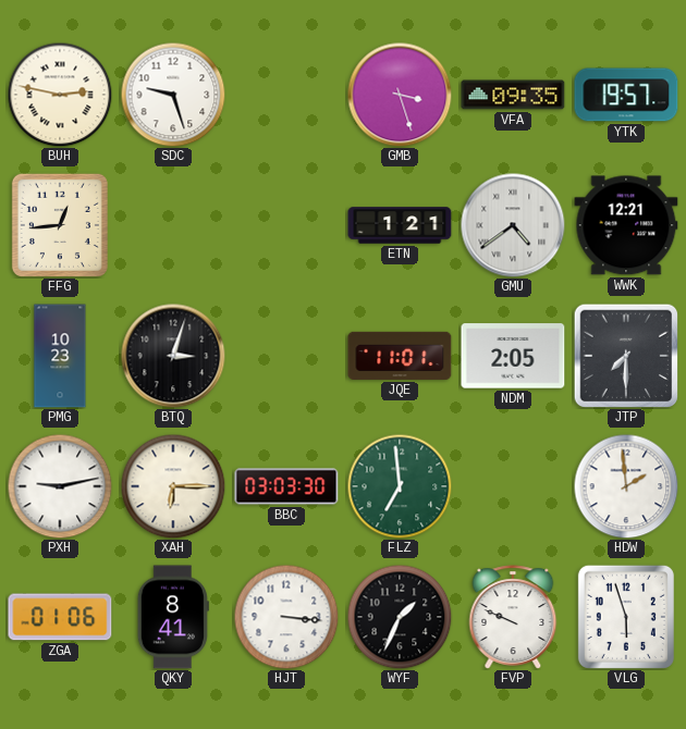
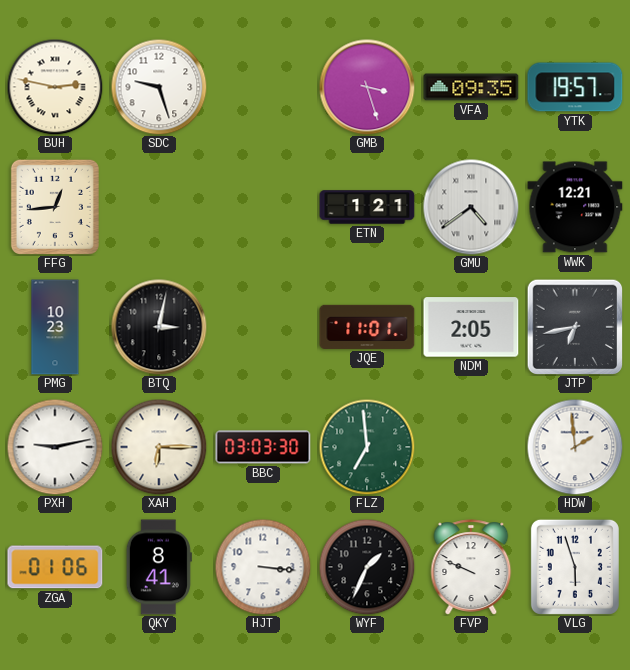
BTQ: 3:03 -> 3:02
JTP: 7:30 -> 6:43
